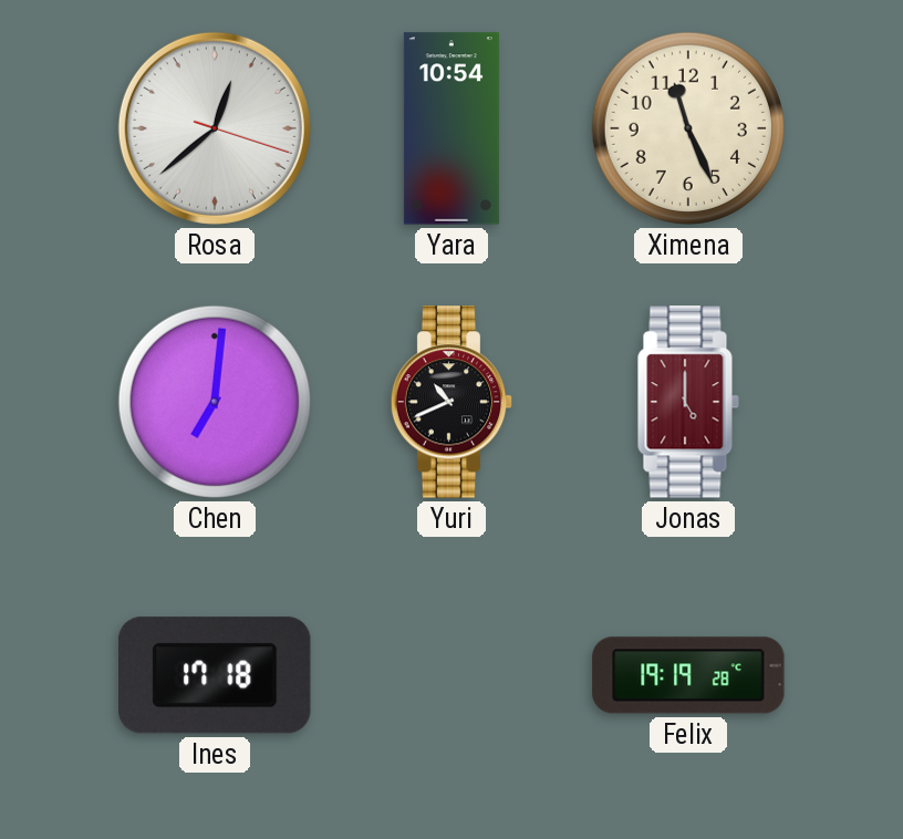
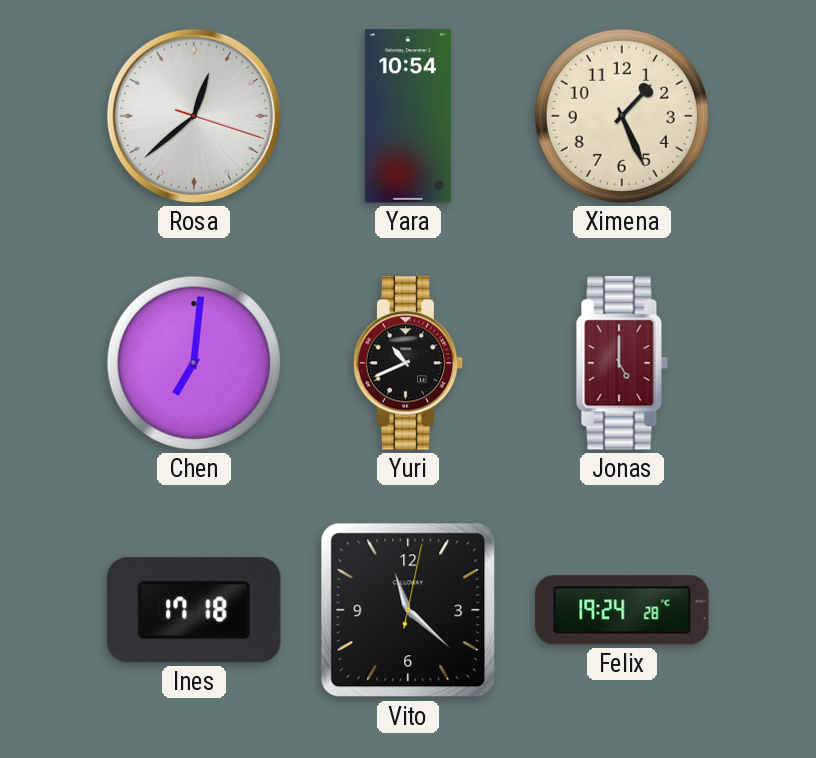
Ximena: 11:26 -> 1:26
Vito: none -> 11:22
Felix: 19:19 -> 19:24
